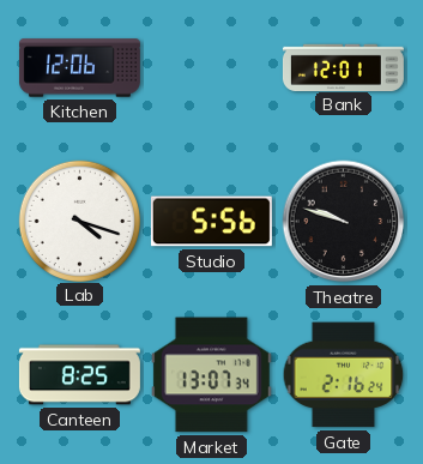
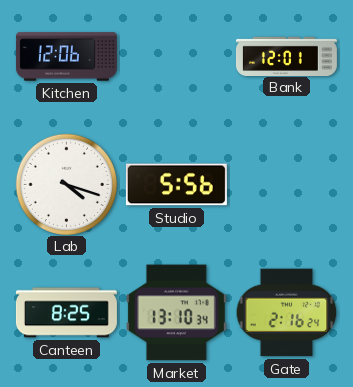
Theatre: 9:48 -> none
Market: 13:07 -> 13:10
